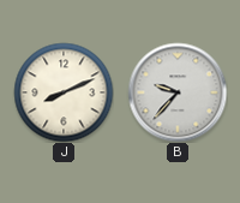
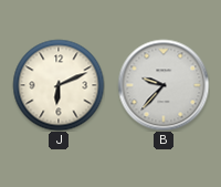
J: 8:11 -> 6:11
